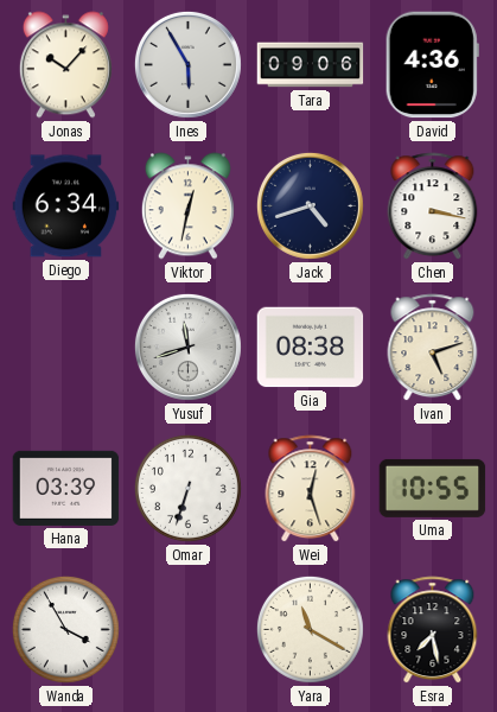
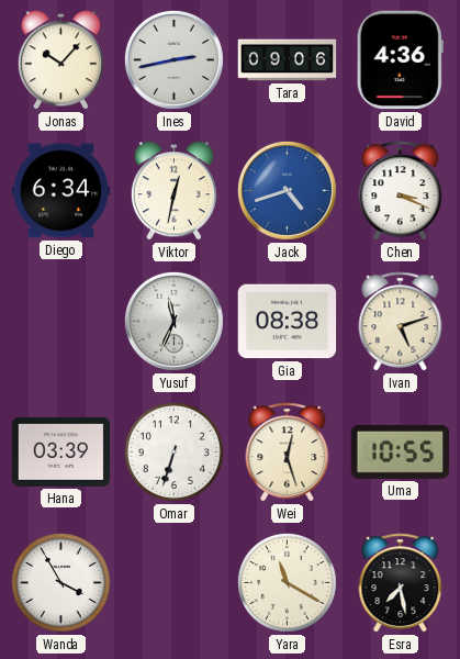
Ines: 5:55 -> 2:43
Jack dial: navy -> blue
Chen: 3:17 -> 3:19
Yusuf: 11:42 -> 11:34
